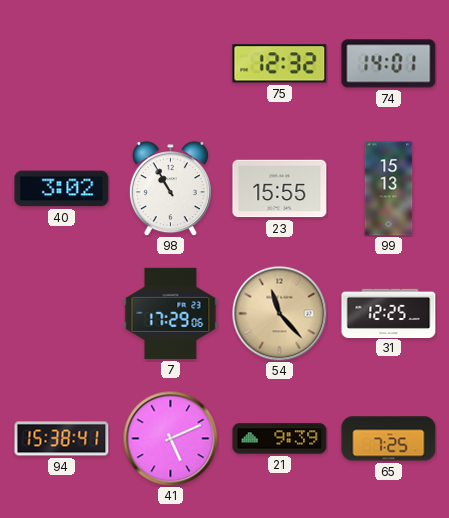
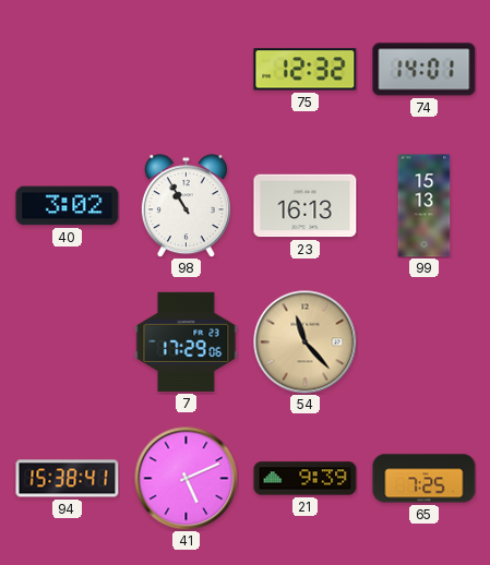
23: 15:55 -> 16:13
31: 12:25 -> none
